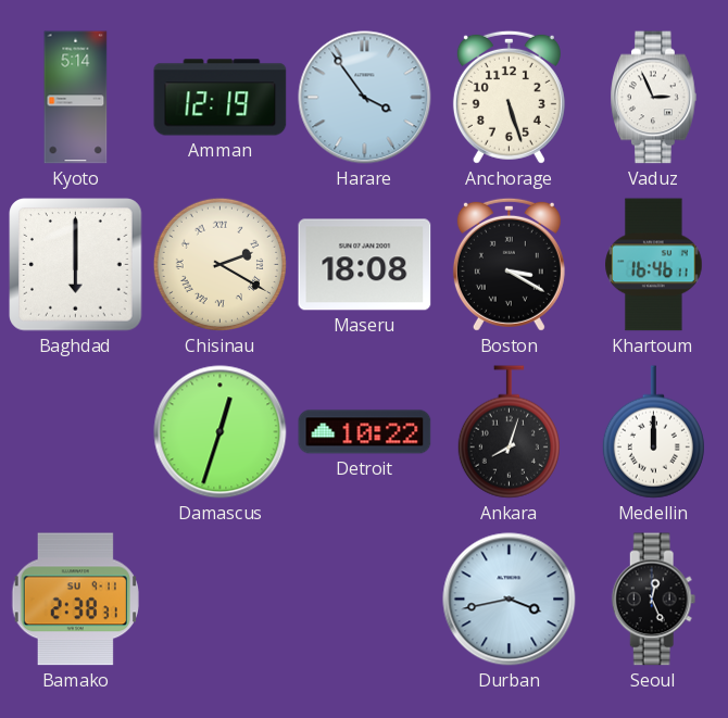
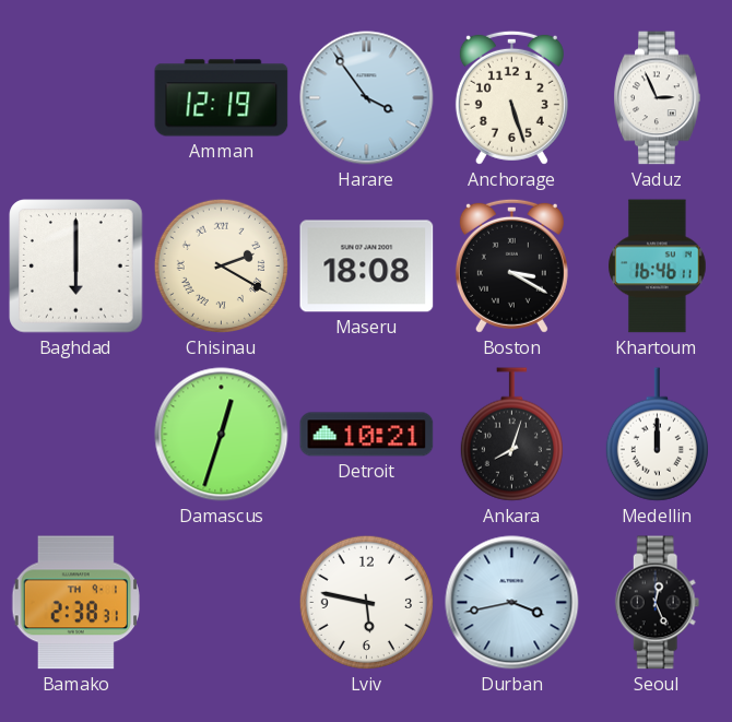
Kyoto: 5:14 -> none
Detroit: 10:22 -> 10:21
Bamako date: SU 9-11 -> TH 9-1
Lviv: none -> 5:47
